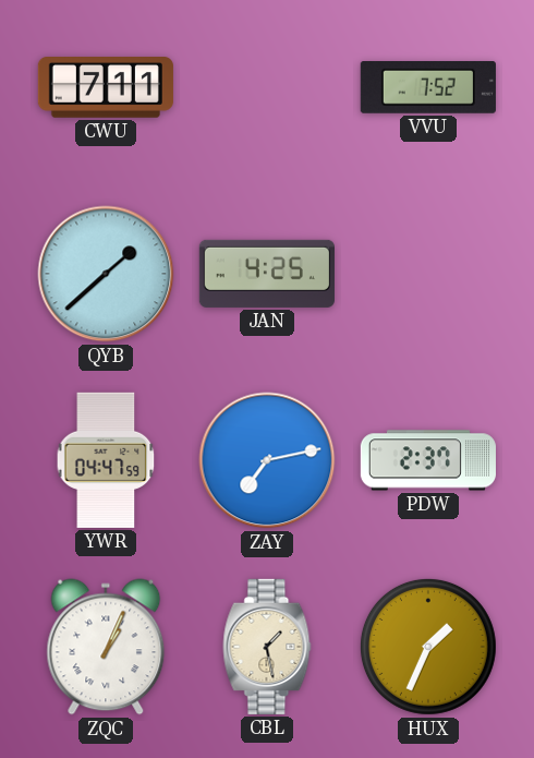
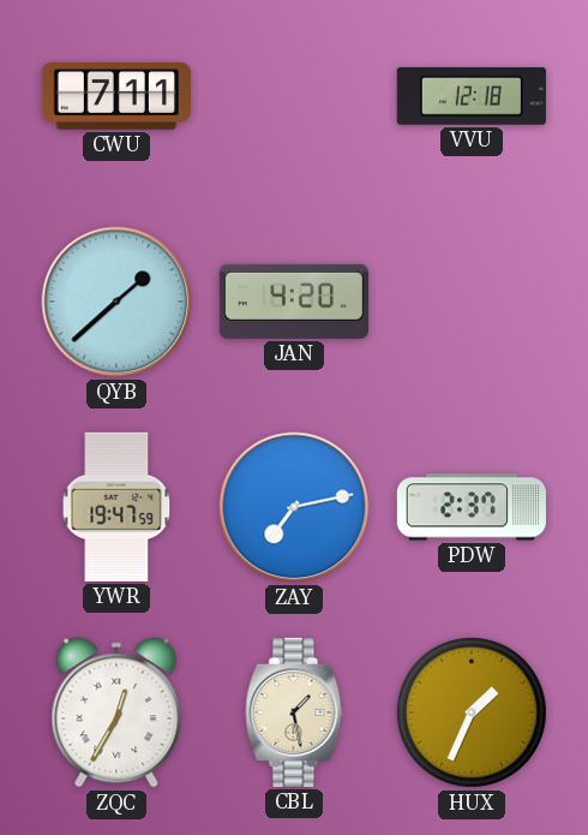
VVU: 7:52 -> 12:18
JAN: 4:25 -> 4:20
YWR: 04:47 -> 19:47
ZQC: 1:04 -> 12:35
